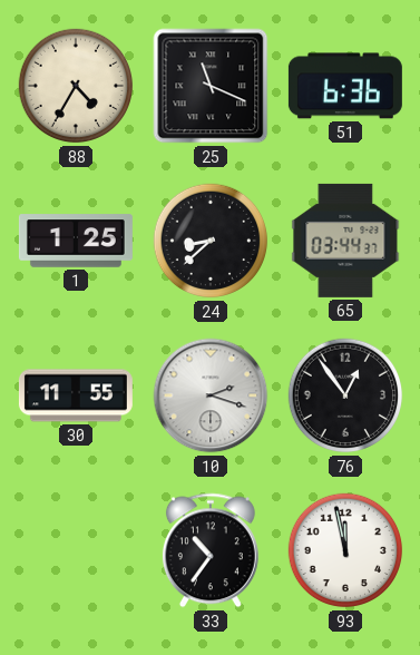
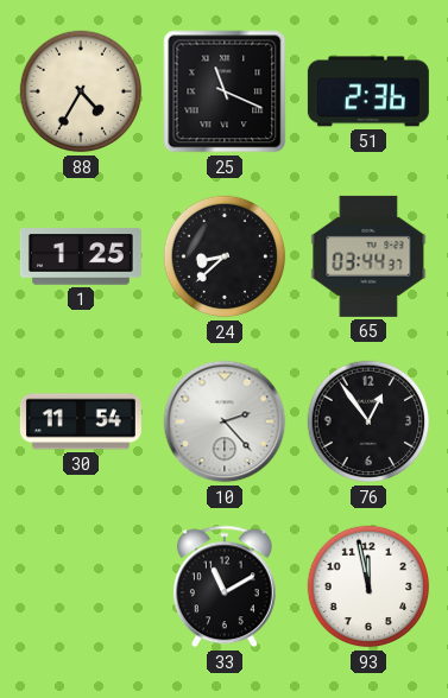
51: 6:36 -> 2:36
30: 11:55 -> 11:54
10: 2:18 -> 2:23
33: 10:36 -> 11:10
